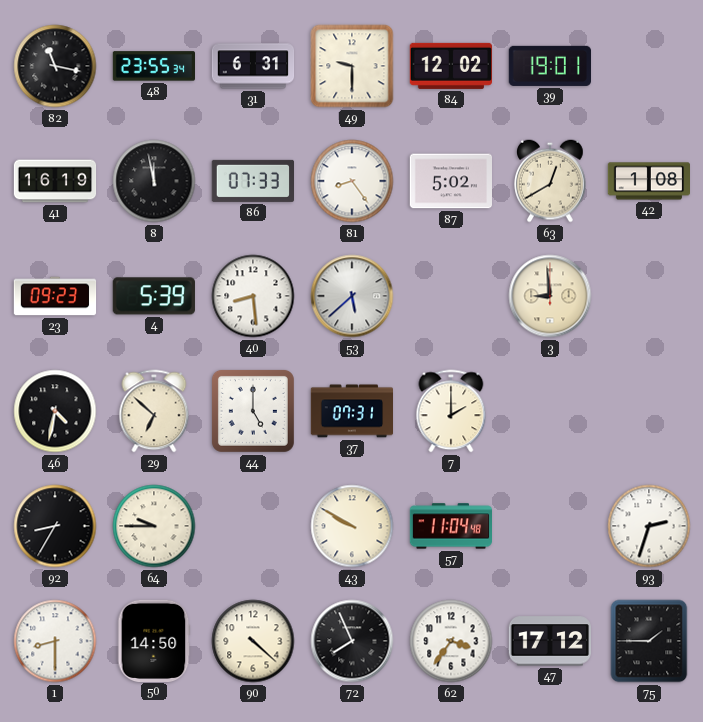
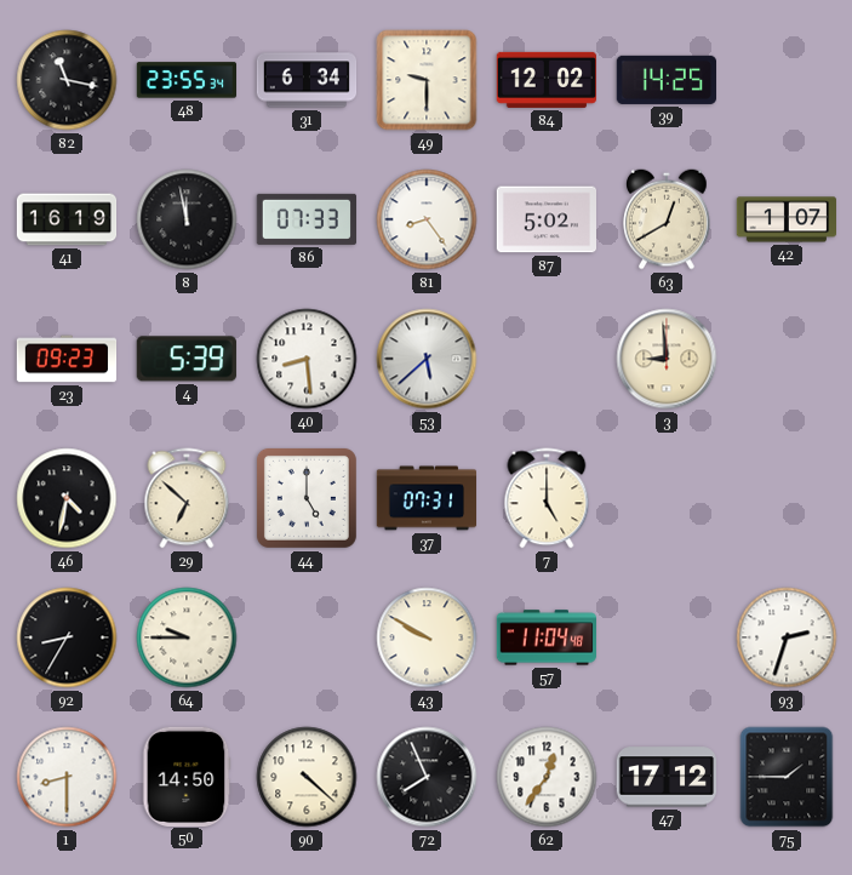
31: 6:31 -> 6:34
39: 19:01 -> 14:25
42: 1:08 -> 1:07
7: 2:00 -> 5:00
62: 3:36 -> 12:36
